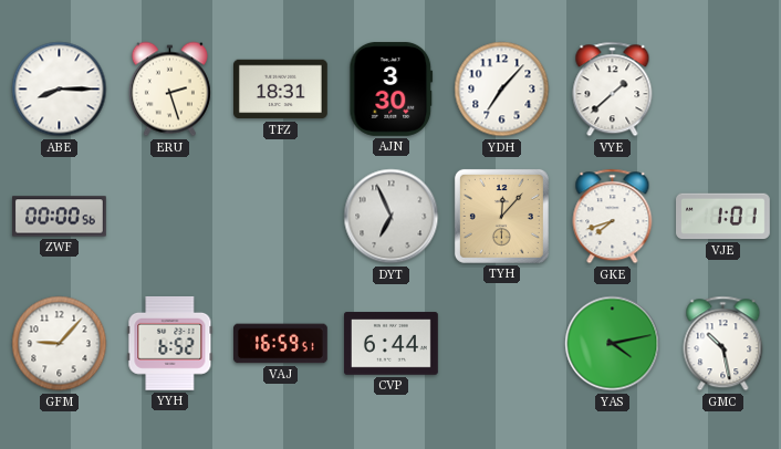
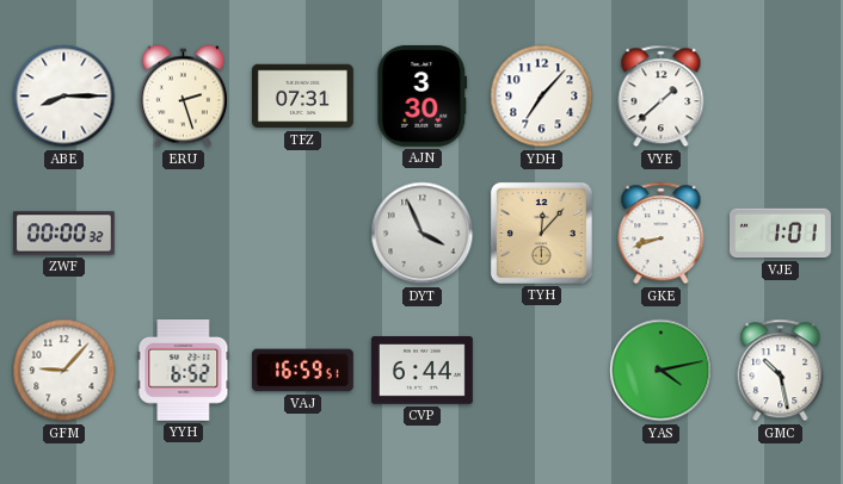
TFZ: 18:31 -> 07:31
ZWF: 00:00:56 -> 00:00:32
DYT: 6:56 -> 3:56
GKE: 7:42 -> 8:42
